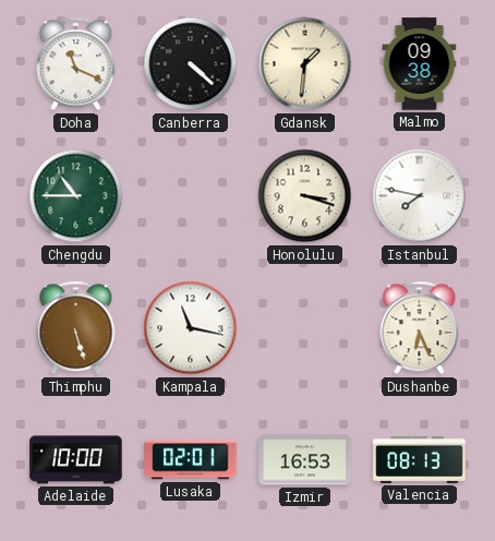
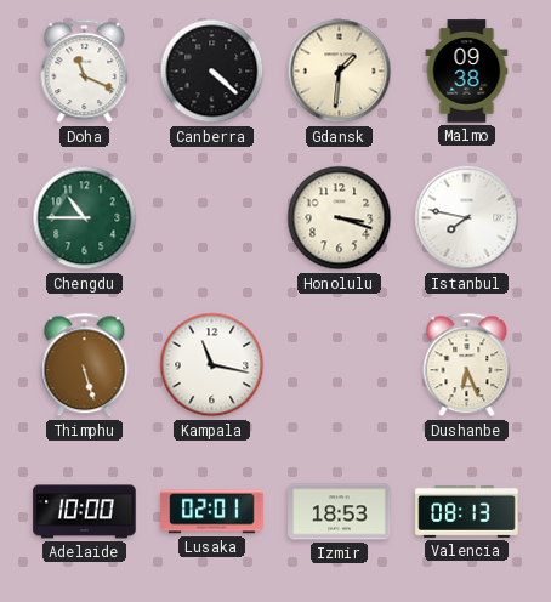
Izmir: 16:53 -> 18:53
